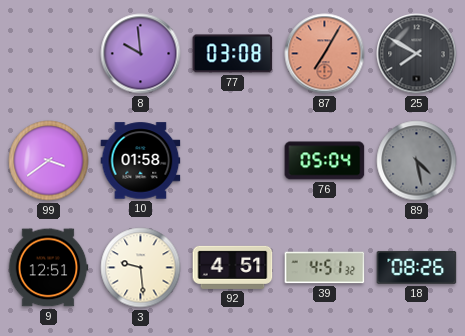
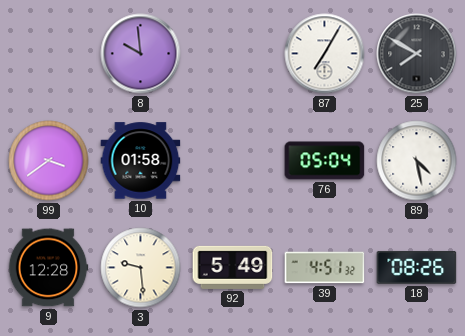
77: 03:08 -> none
87 dial: salmon -> white
89 dial: grey -> white
9: 12:51 -> 12:28
92: 4:51 -> 5:49
